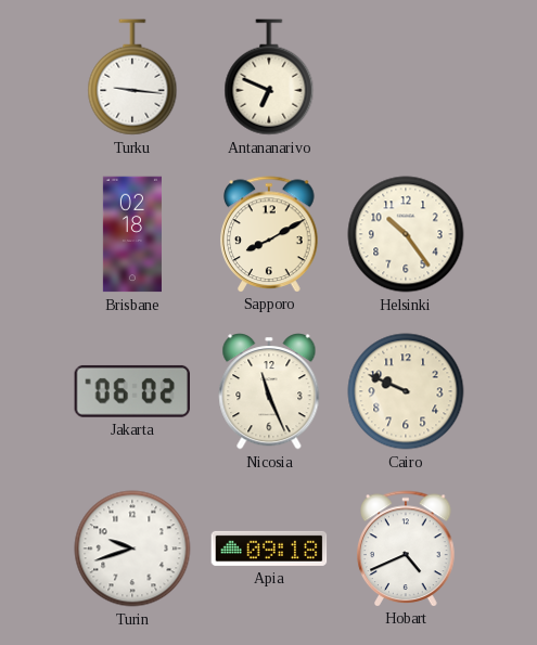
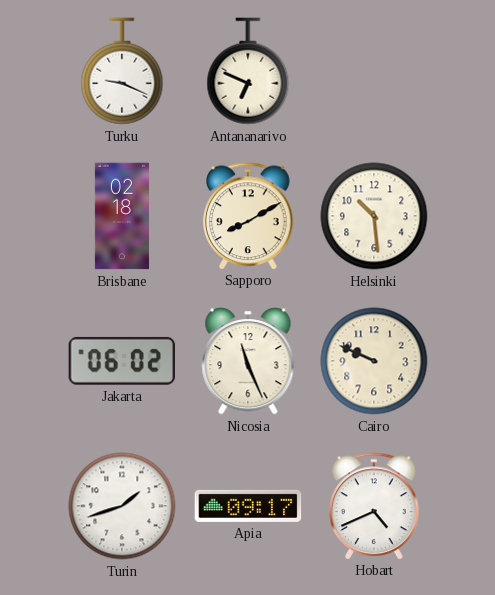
Turku: 9:16 -> 9:19
Helsinki: 10:24 -> 10:29
Turin: 9:42 -> 1:42
Apia: 09:18 -> 09:17
